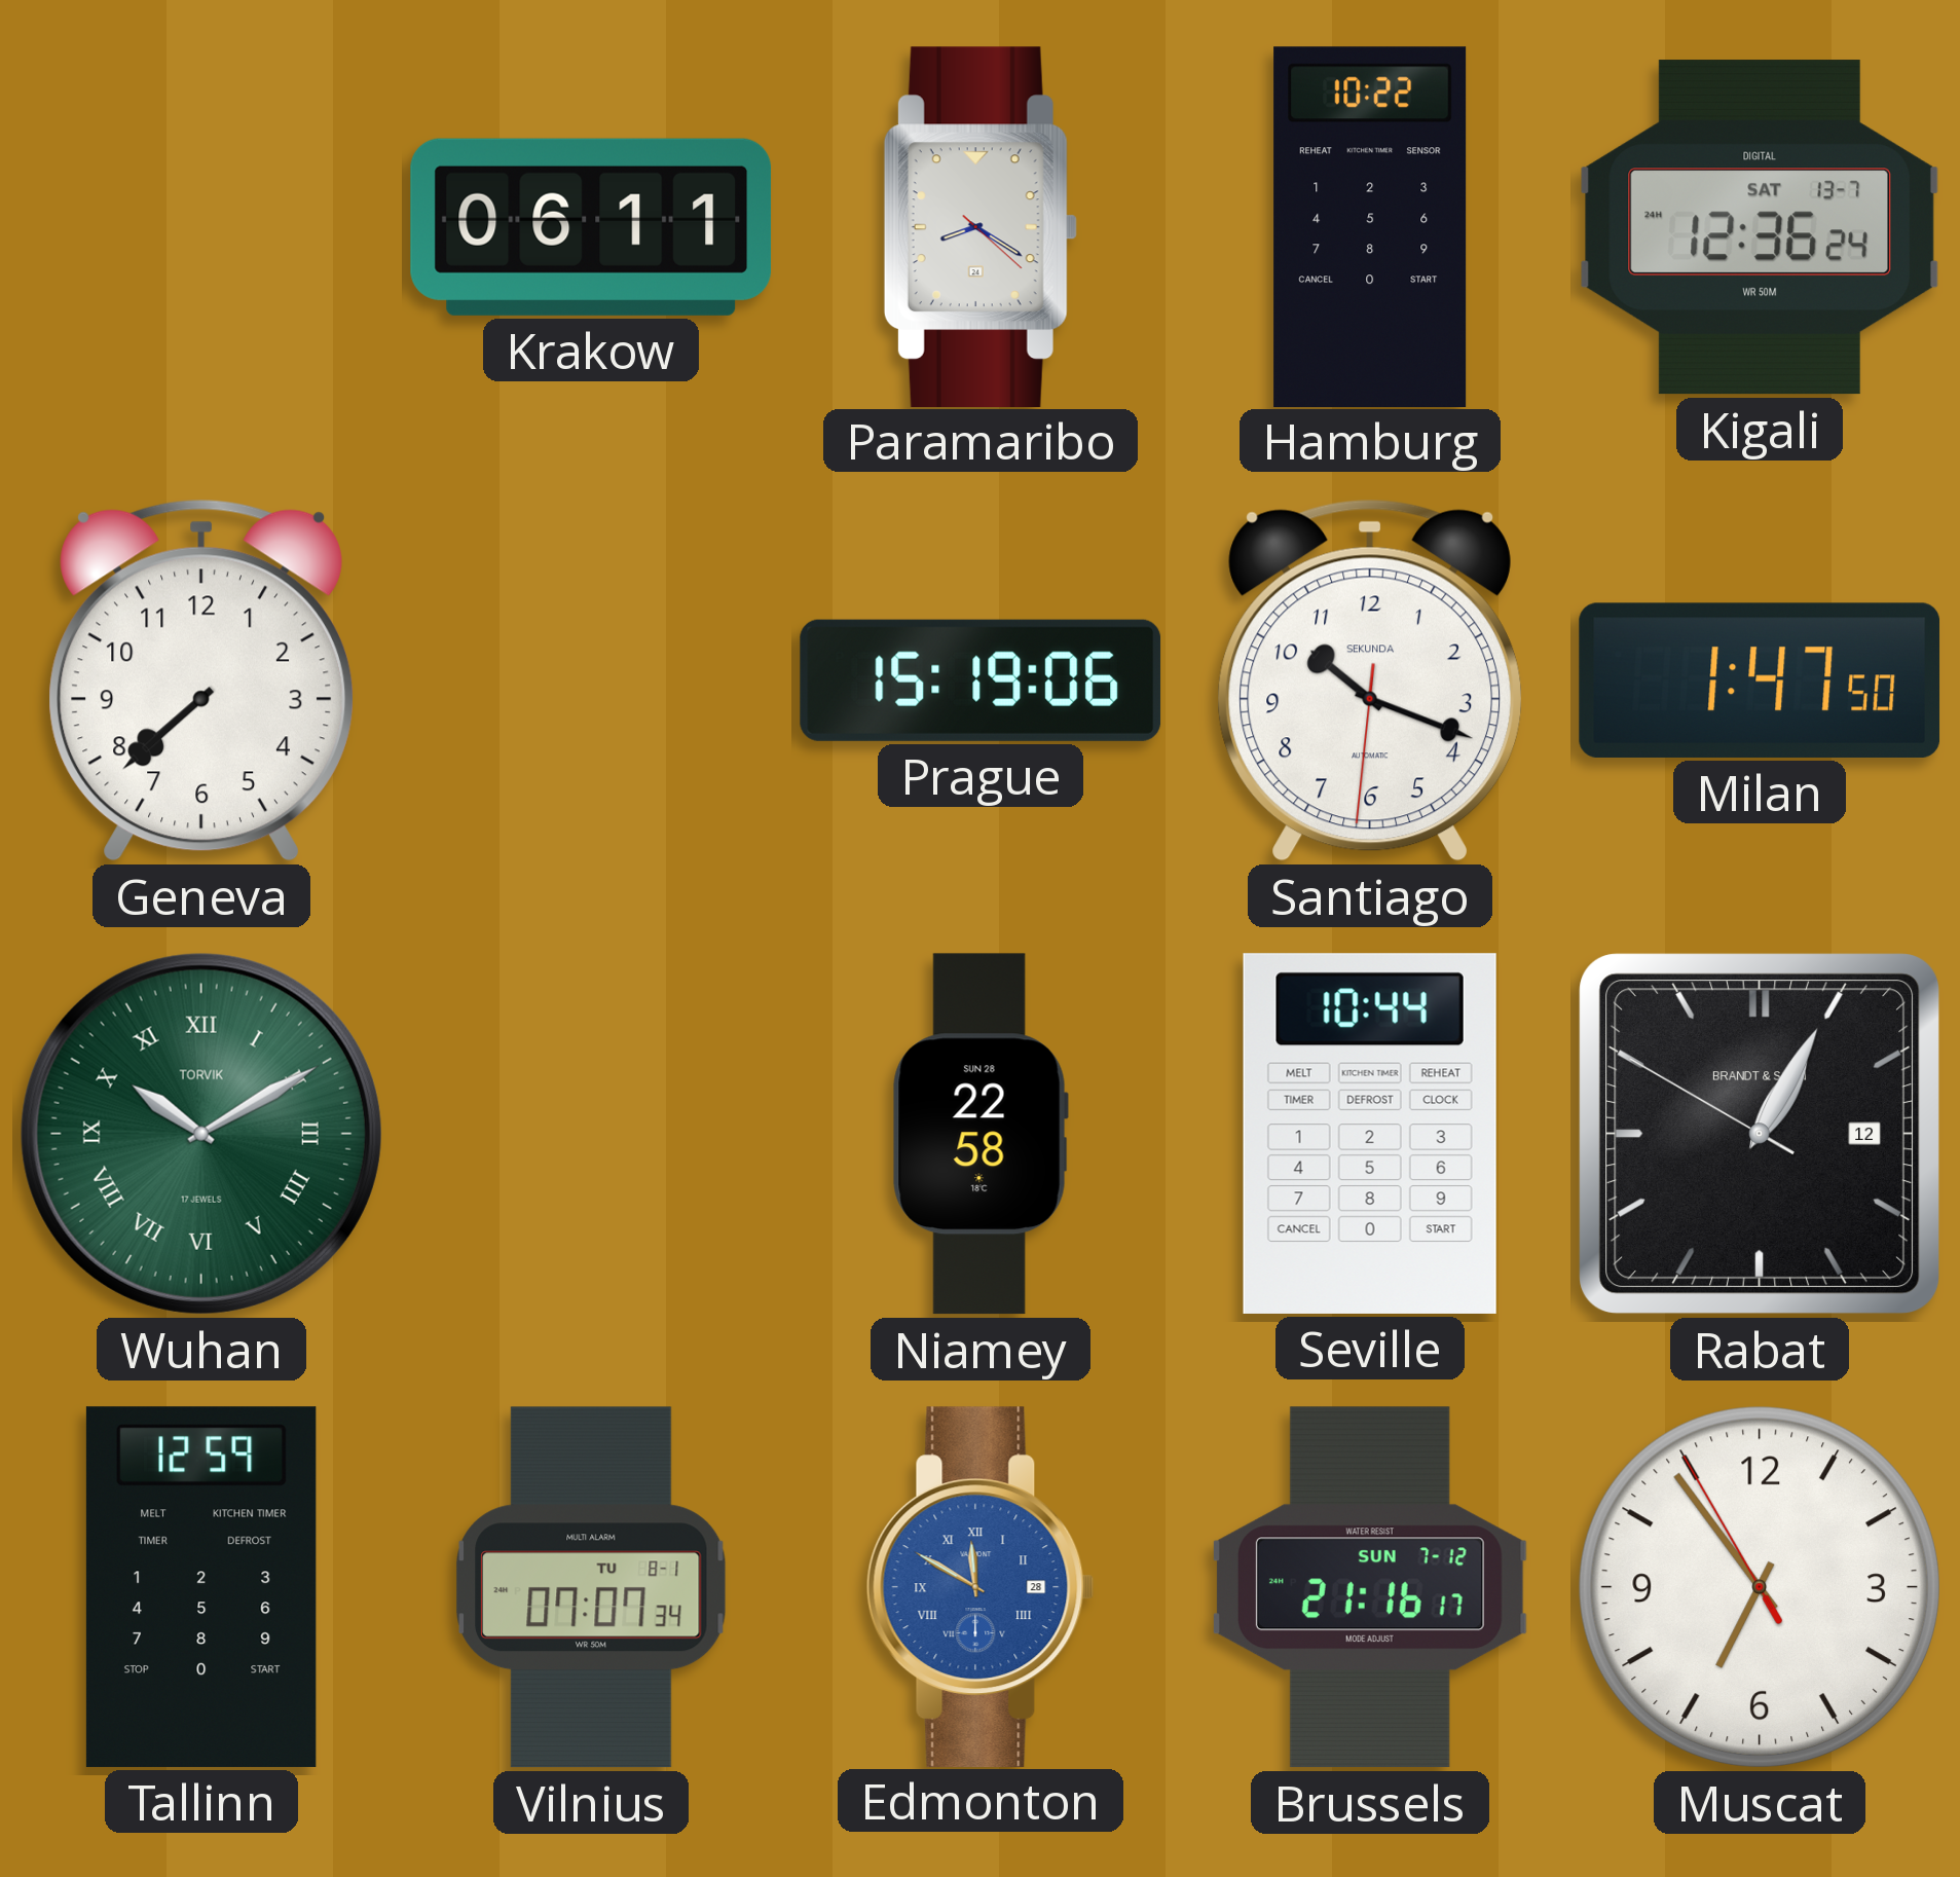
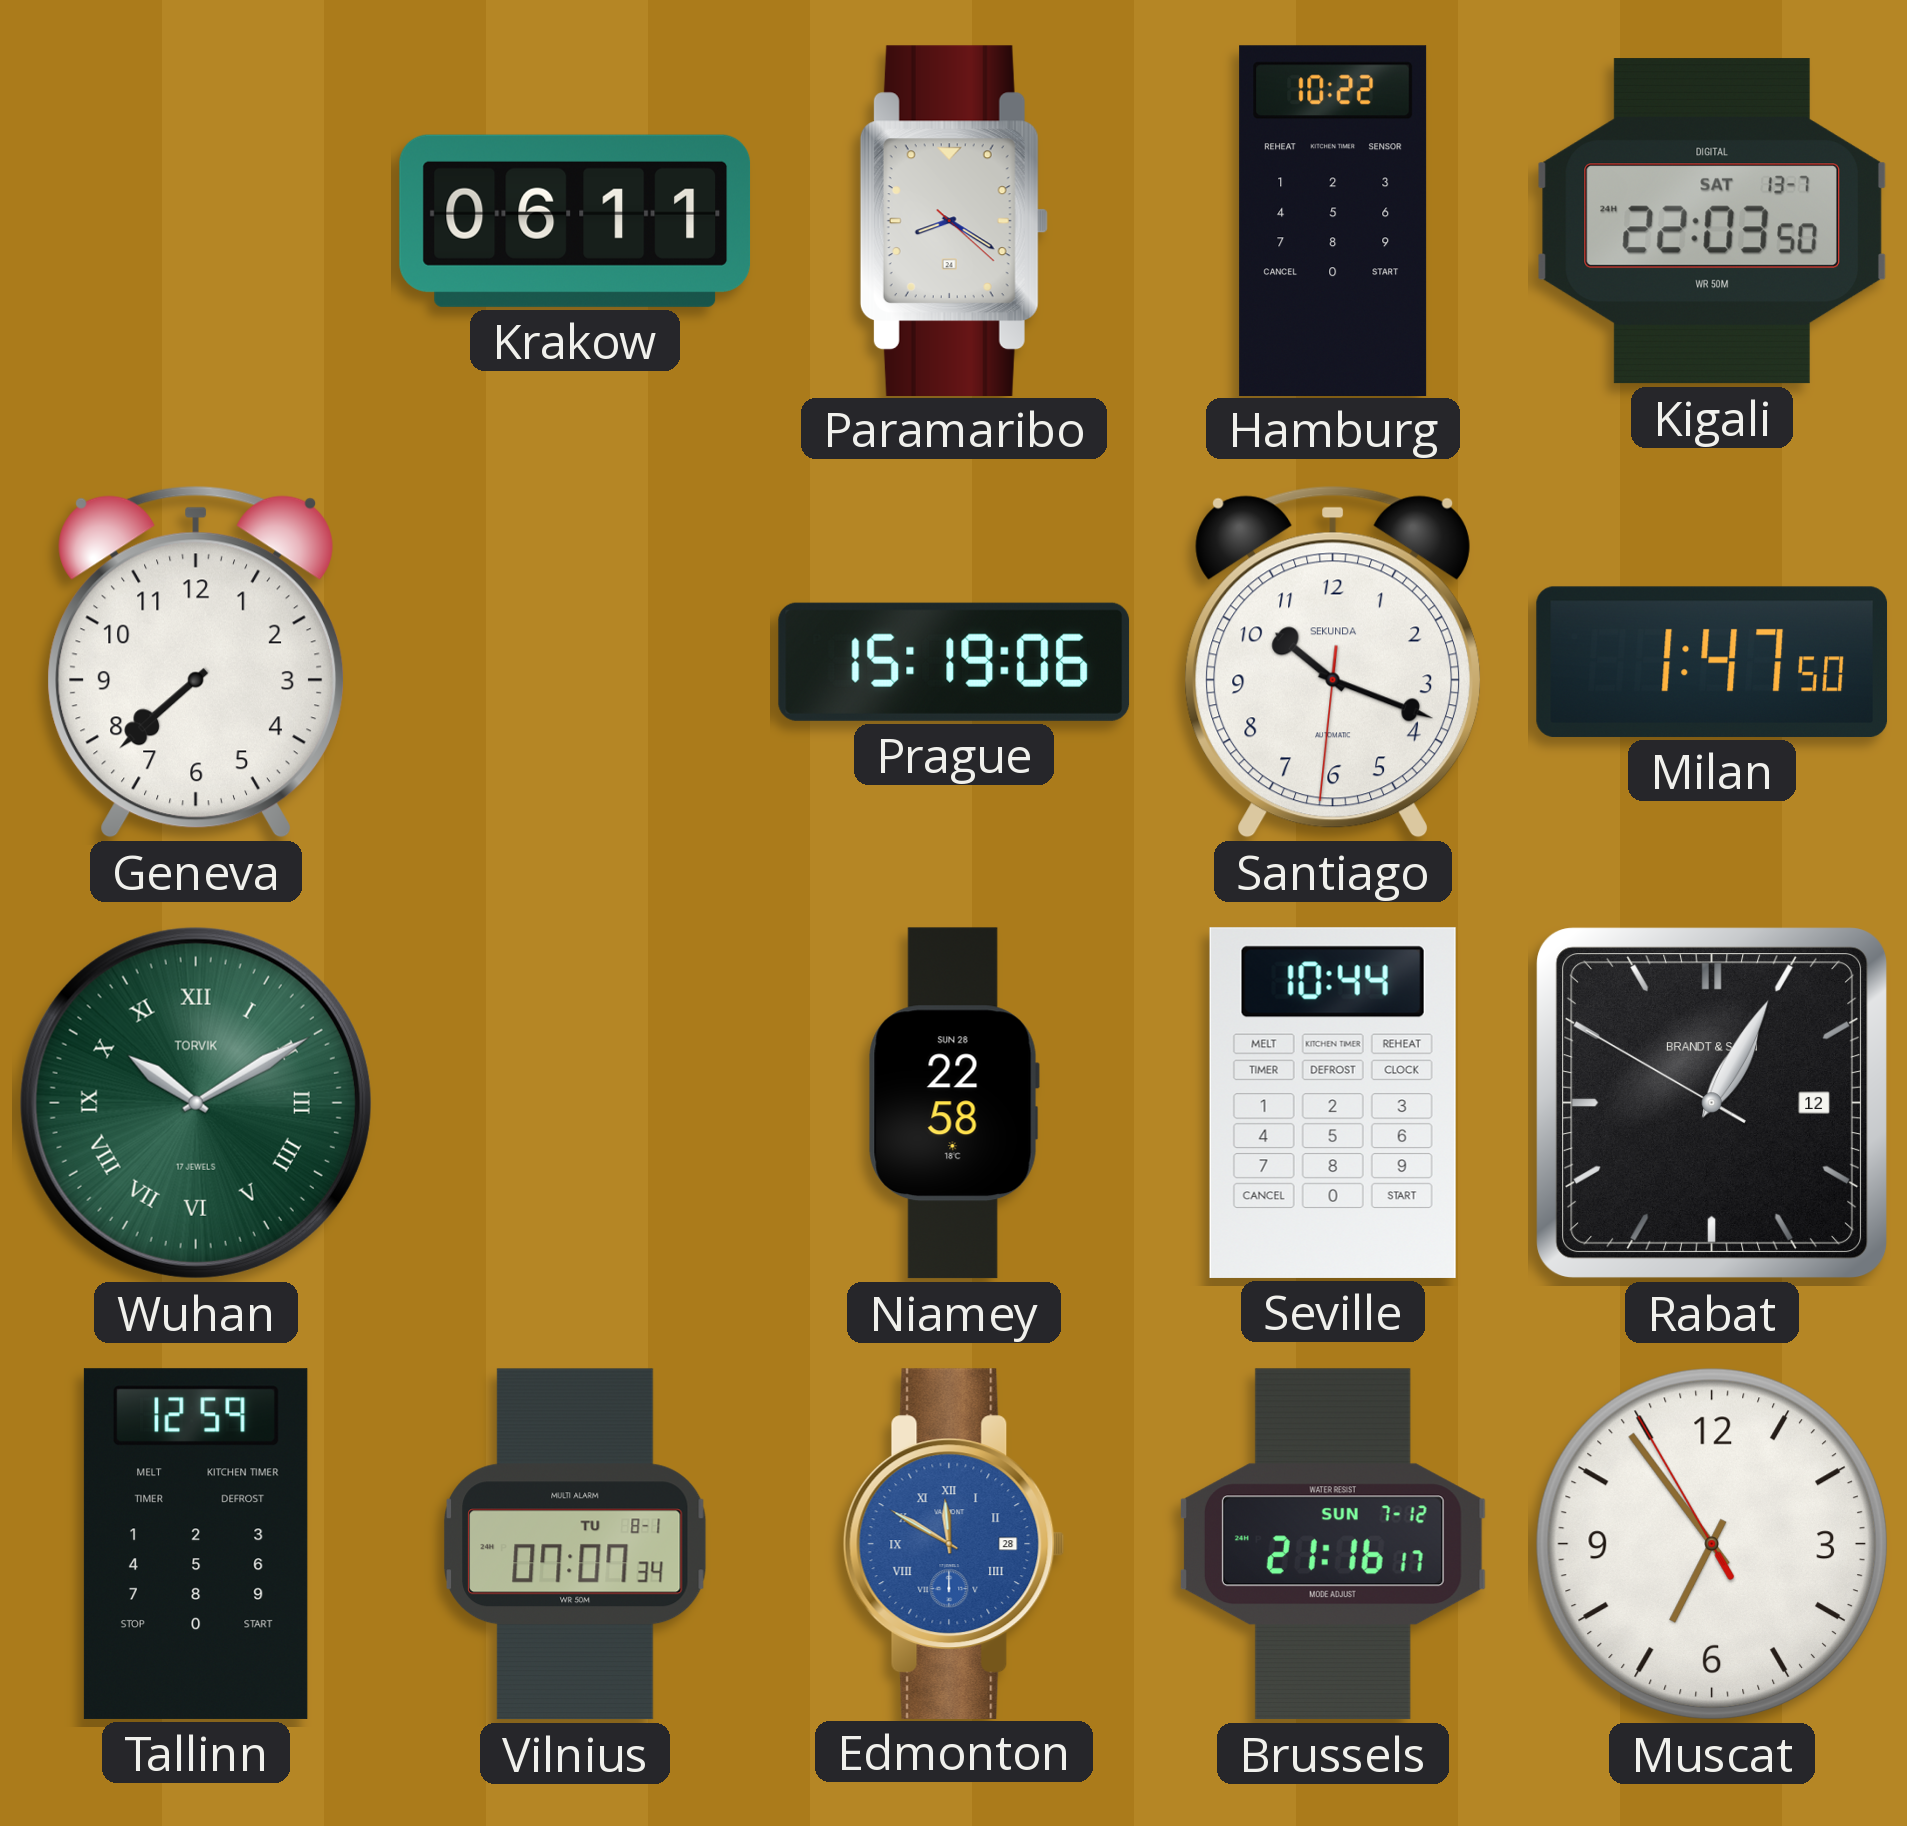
Kigali: 12:36 -> 22:03
